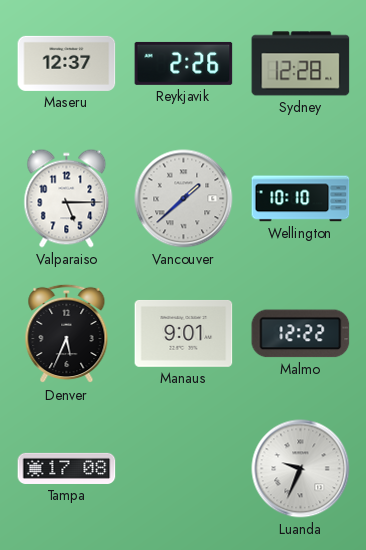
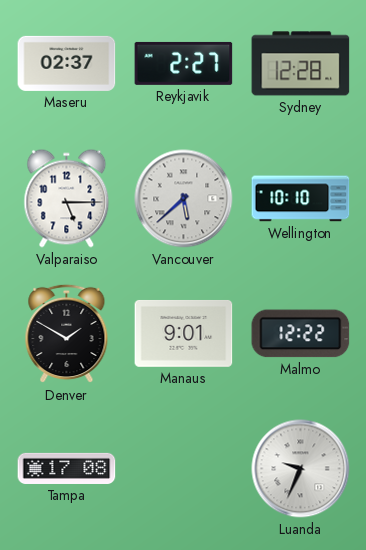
Maseru: 12:37 -> 02:37
Reykjavik: 2:26 -> 2:27
Vancouver: 1:38 -> 5:38
Denver: 5:34 -> 1:50
